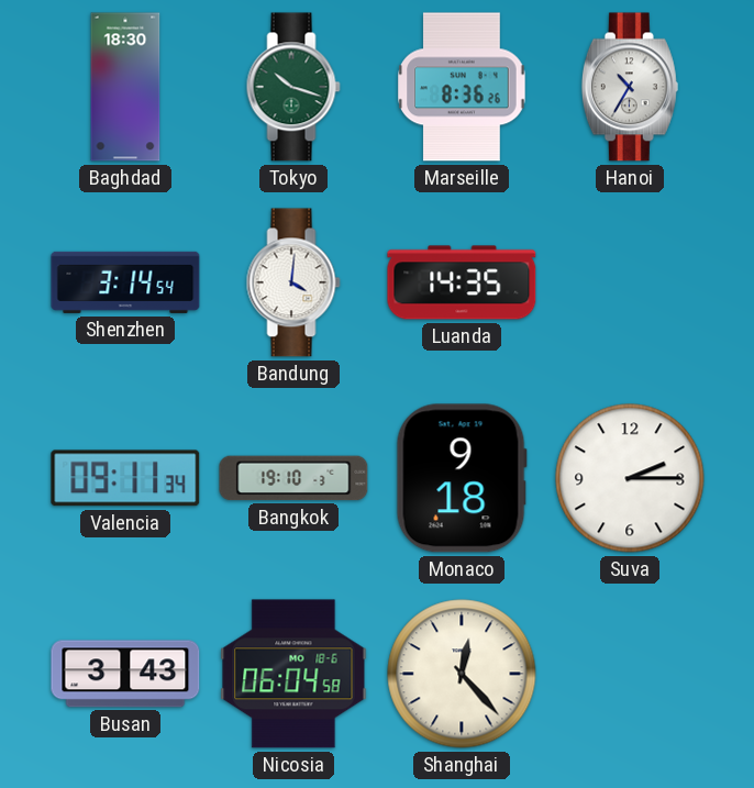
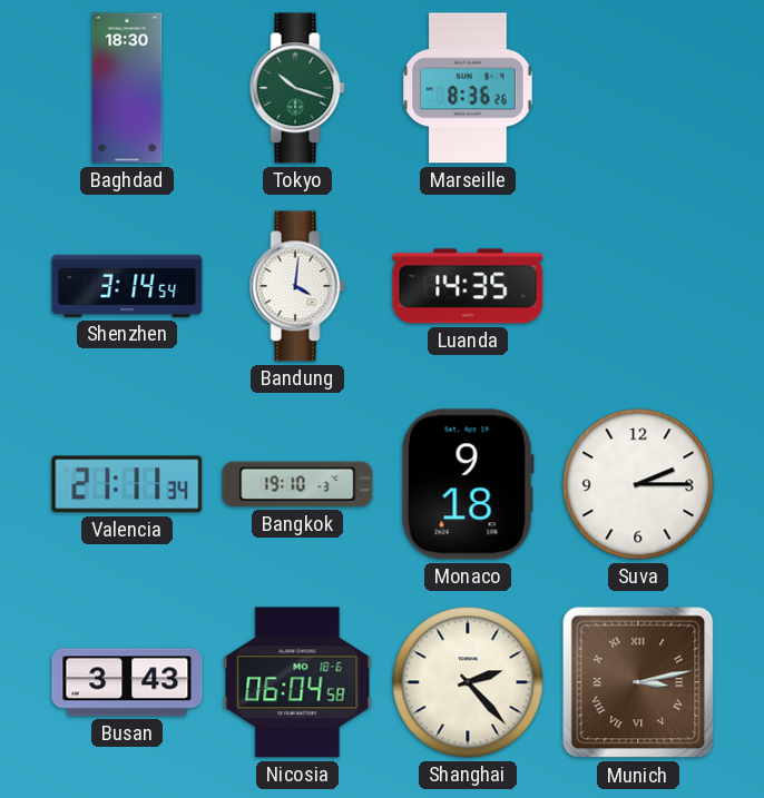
Hanoi: 10:35 -> none
Valencia: 09:11 -> 21:11
Shanghai: 12:23 -> 2:23
Munich: none -> 3:13
